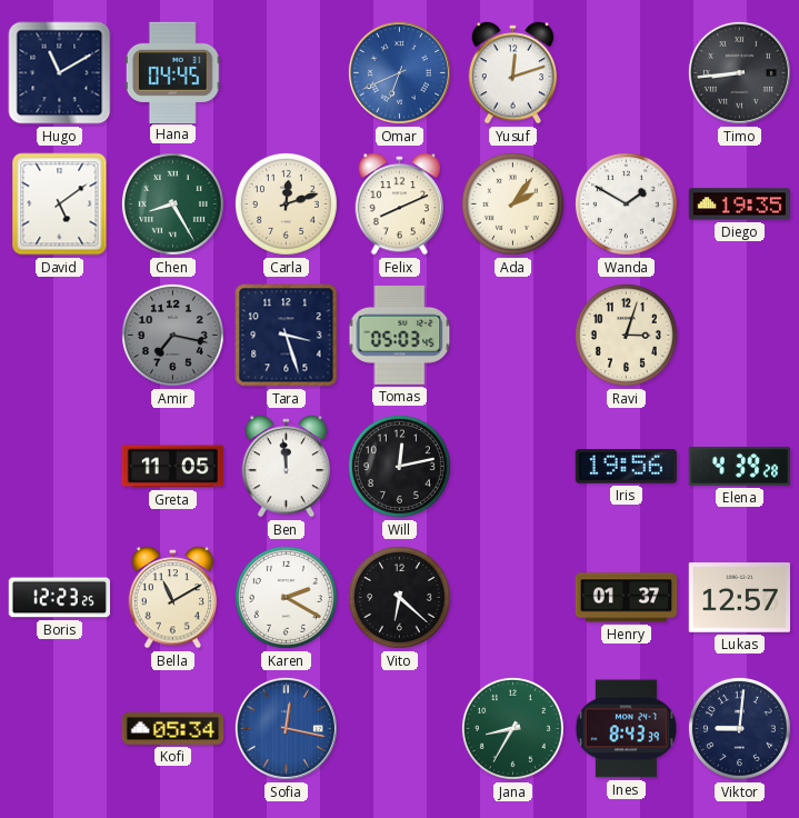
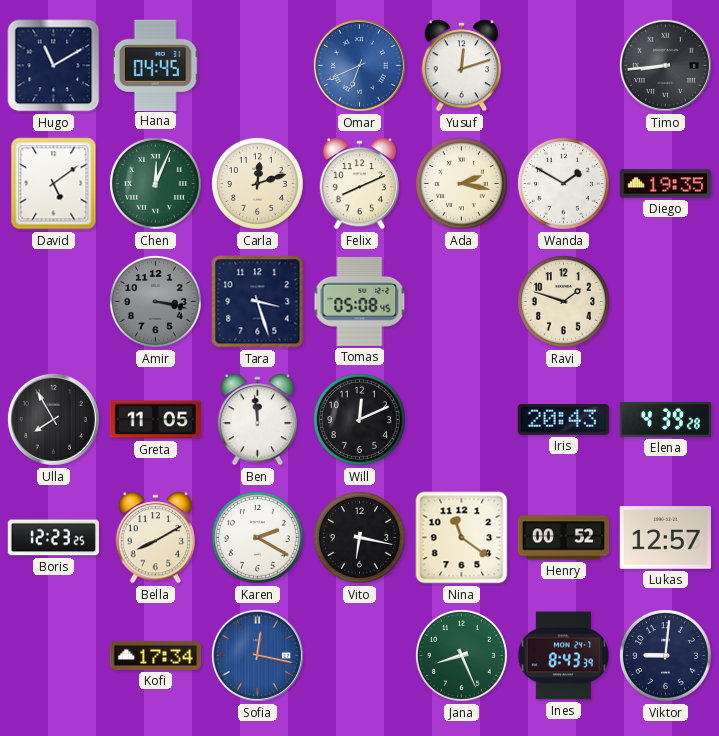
Chen: 8:25 -> 12:04
Ada: 2:06 -> 2:17
Amir: 7:17 -> 3:17
Tomas: 05:03 -> 05:08
Ravi: 3:03 -> 1:48
Ulla: none -> 7:55
Will: 12:13 -> 12:11
Iris: 19:56 -> 20:43
Bella: 11:10 -> 8:10
Vito: 6:22 -> 6:17
Nina: none -> 11:21
Henry: 01:37 -> 00:52
Kofi: 05:34 -> 17:34
Jana: 8:35 -> 8:26
